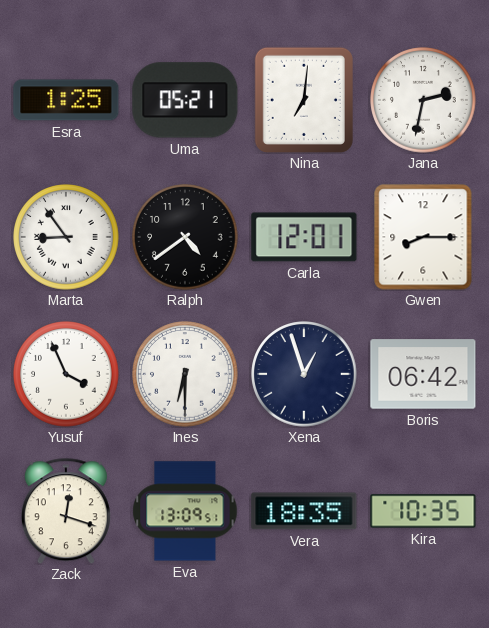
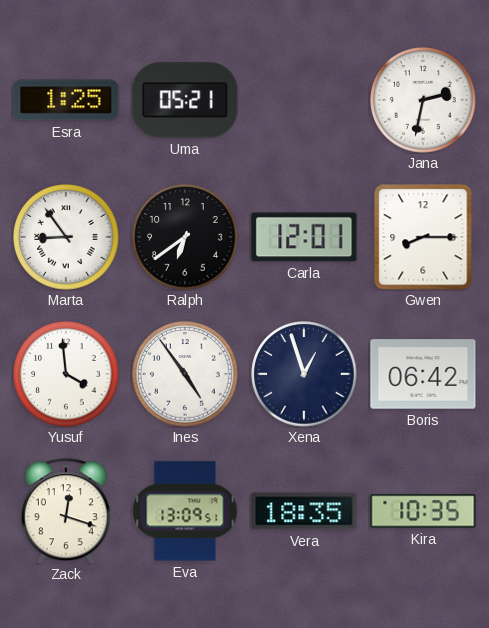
Nina: 7:01 -> none
Ralph: 4:39 -> 6:39
Yusuf: 3:56 -> 3:59
Ines: 6:30 -> 4:54
